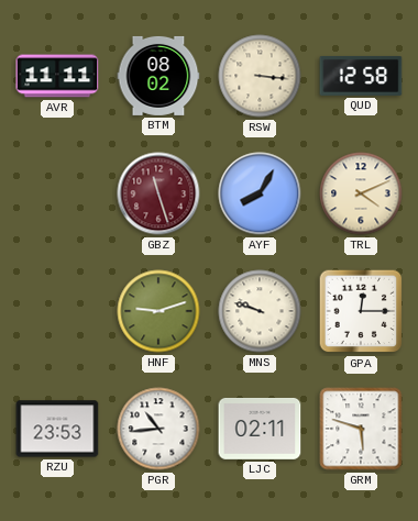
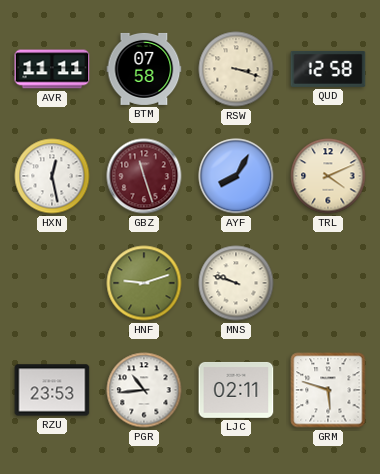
BTM: 08:02 -> 07:58
RSW: 3:16 -> 3:18
HXN: none -> 12:28
GPA: 12:15 -> none
